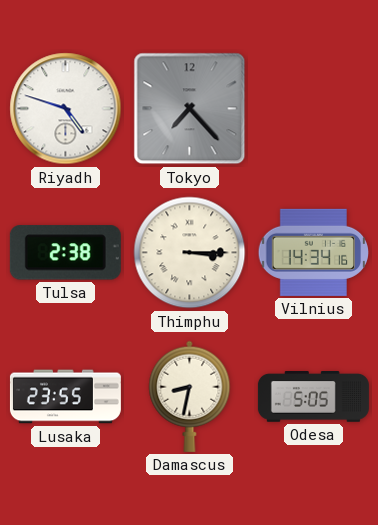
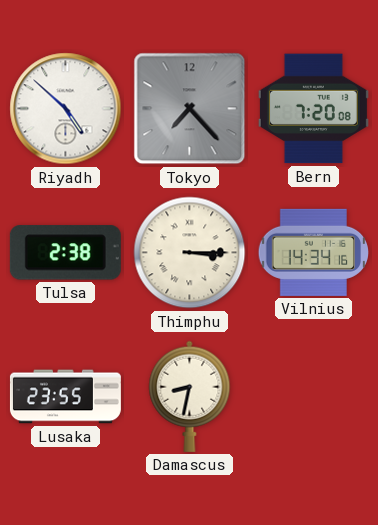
Riyadh: 4:48 -> 4:52
Bern: none -> 7:20
Odesa: 5:05 -> none
